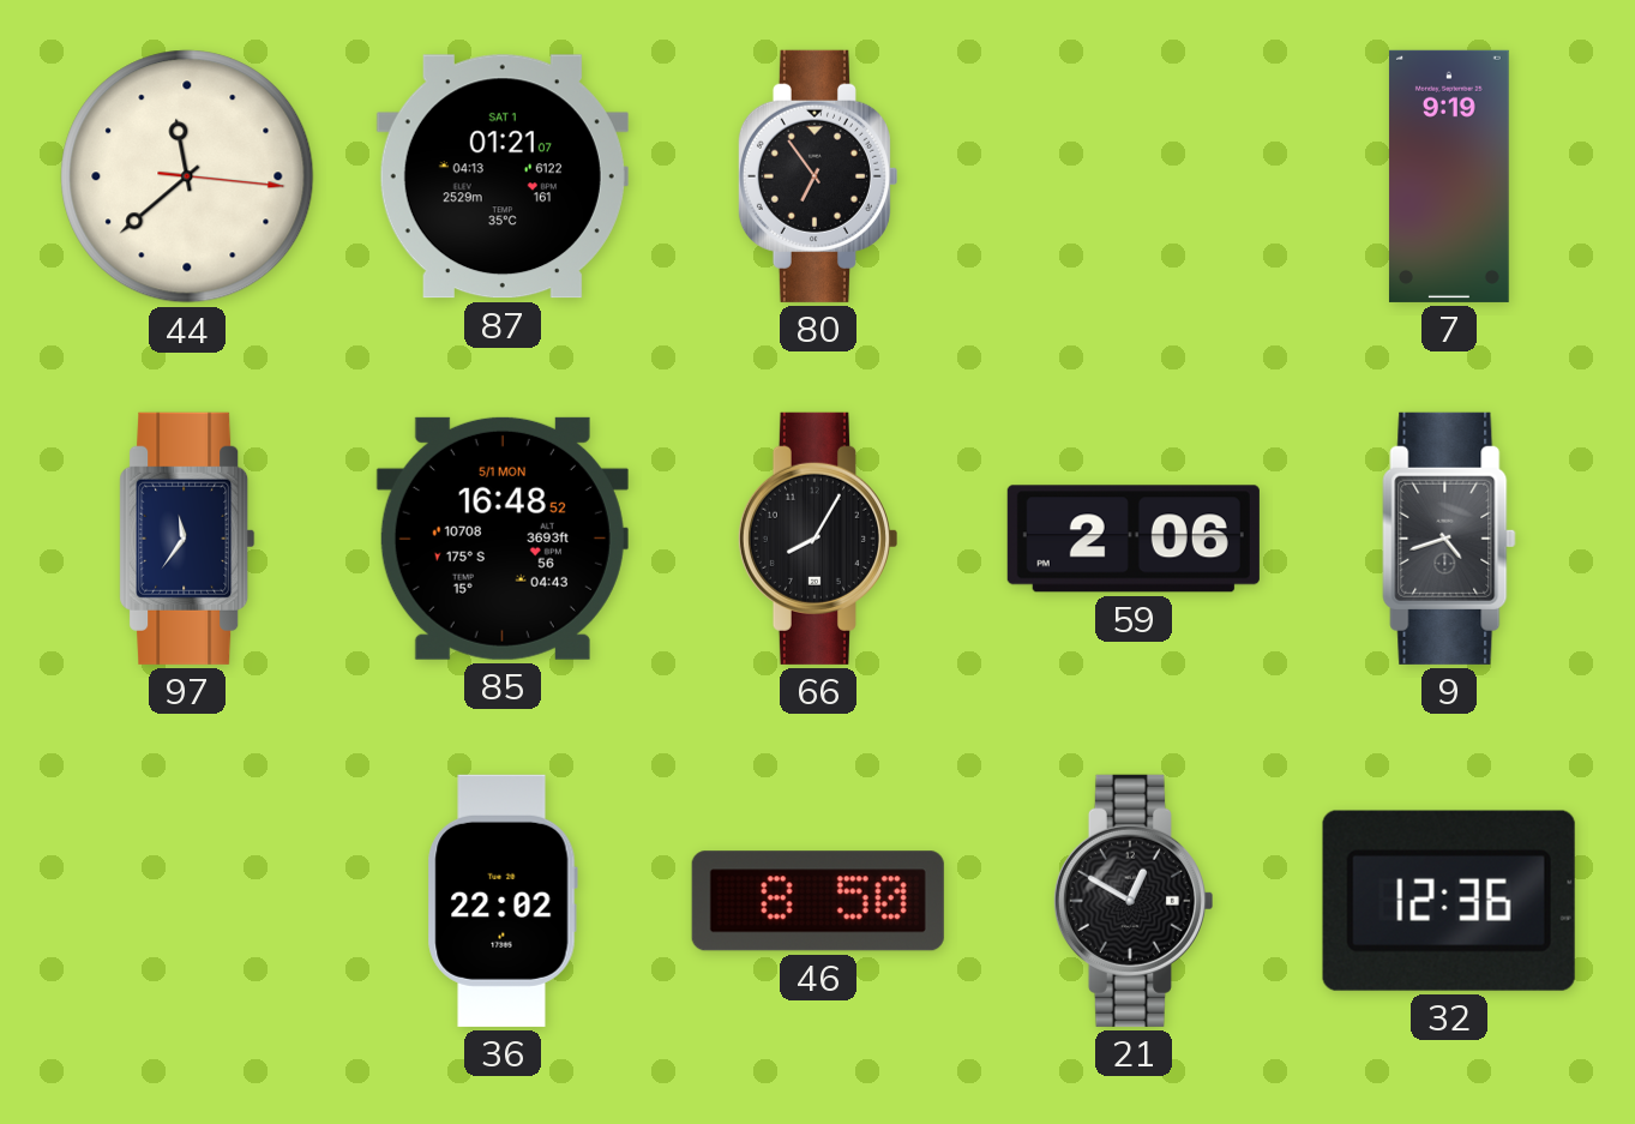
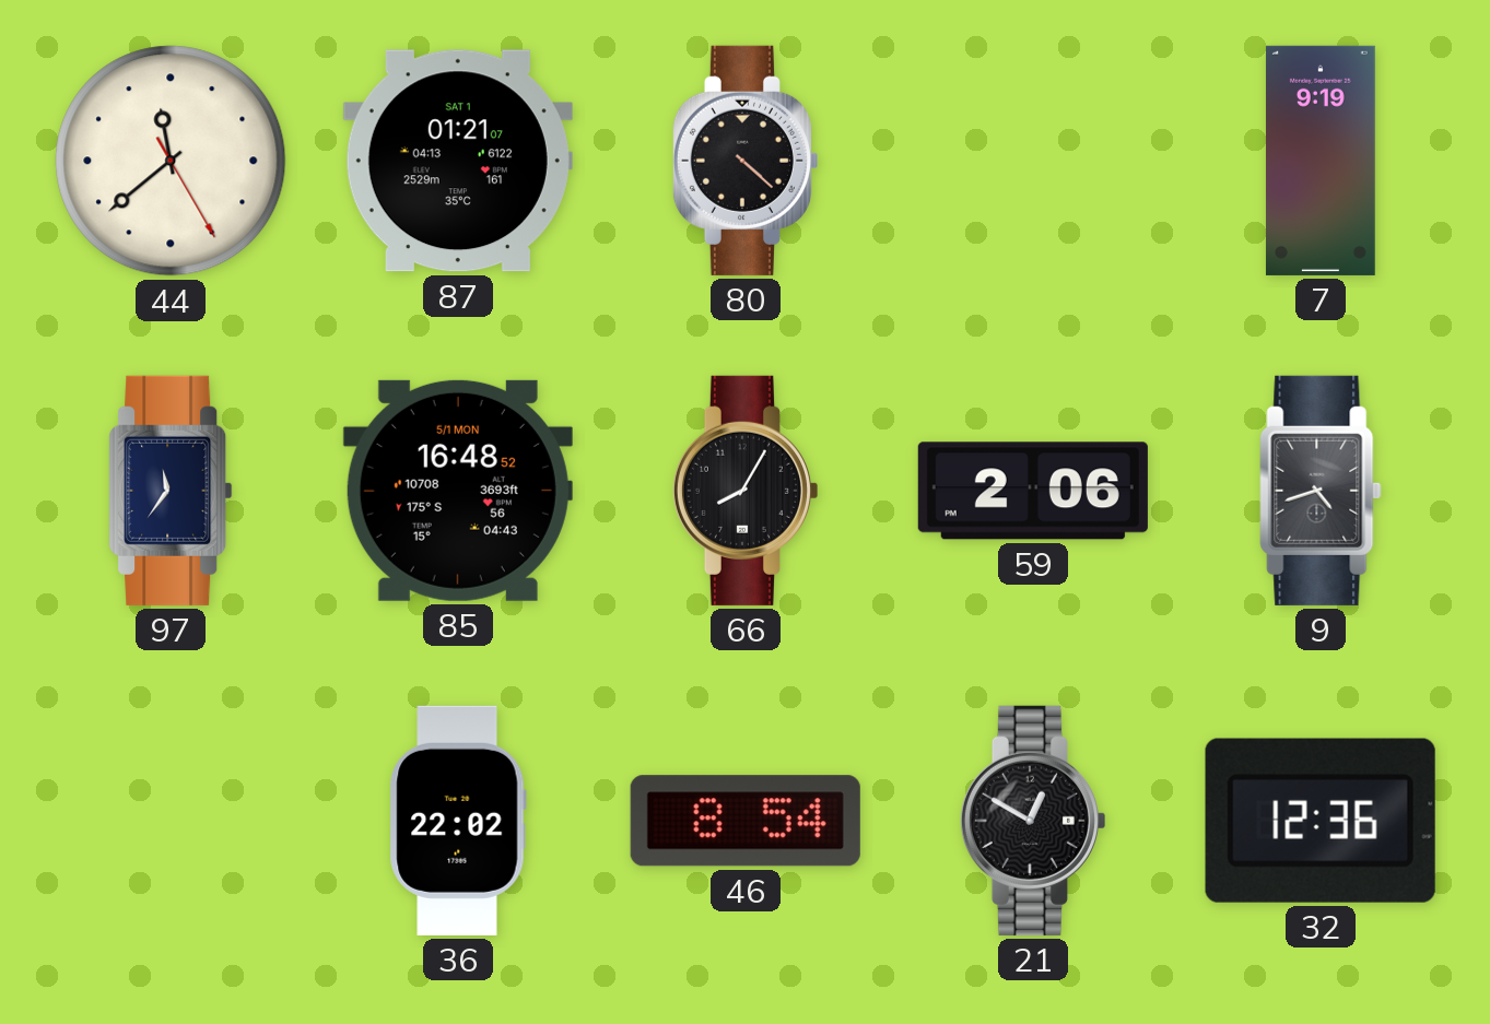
44: 11:38:16 -> 11:38:25
80: 6:54 -> 4:22
46: 8:50 -> 8:54
